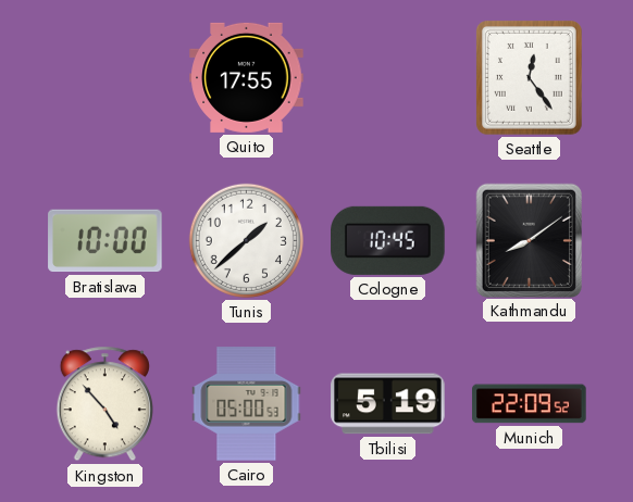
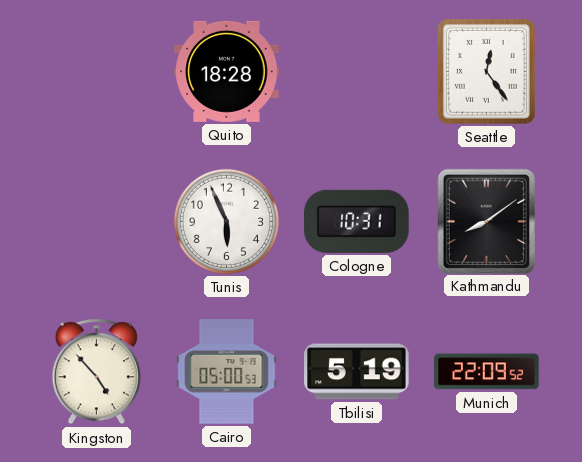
Quito: 17:55 -> 18:28
Bratislava: 10:00 -> none
Tunis: 1:38 -> 5:56
Cologne: 10:45 -> 10:31
